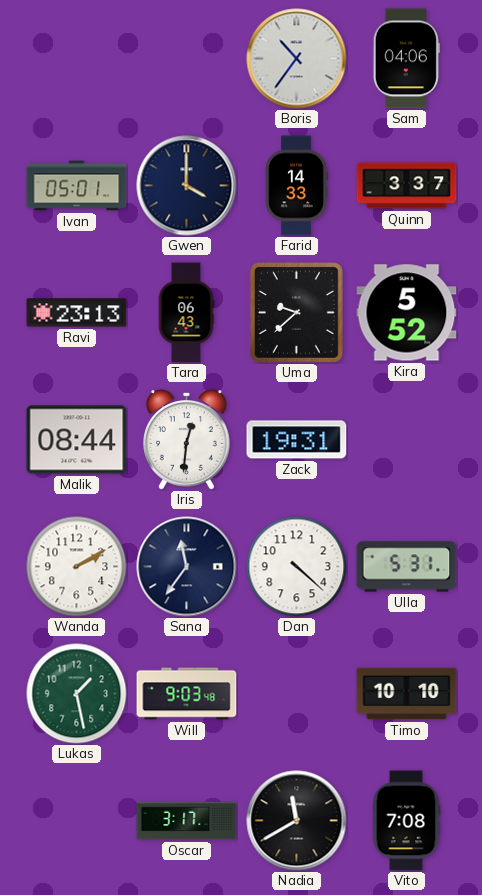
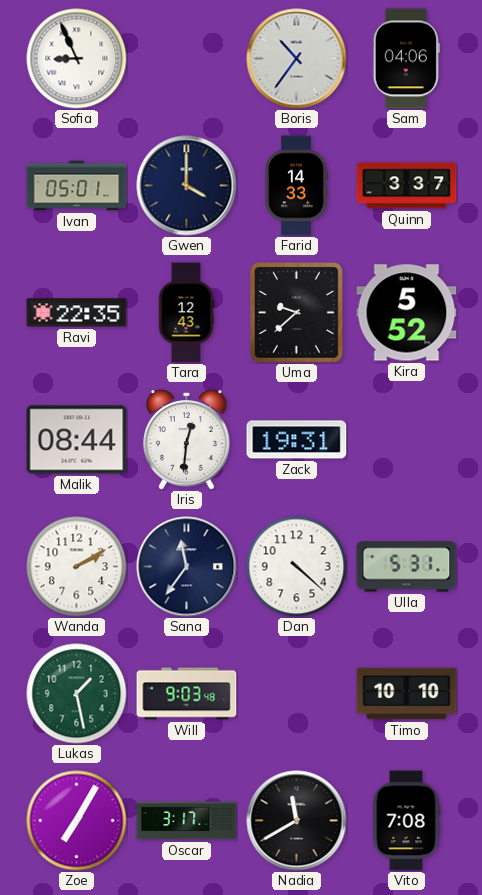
Sofia: none -> 8:56
Ravi: 23:13 -> 22:35
Tara: 06:43 -> 12:43
Zoe: none -> 7:05
